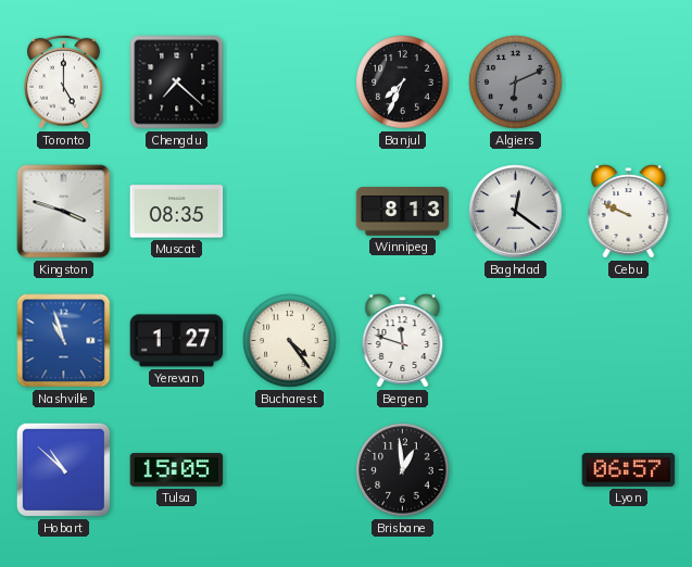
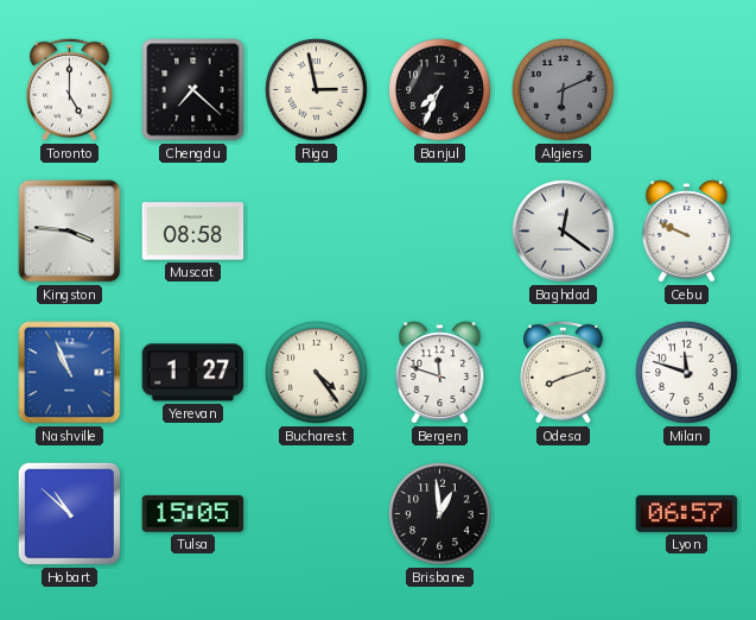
Riga: none -> 2:58
Kingston: 3:48 -> 3:46
Muscat: 08:35 -> 08:58
Winnipeg: 8:13 -> none
Nashville: 10:57 -> 10:56
Odesa: none -> 8:12
Milan: none -> 11:48
